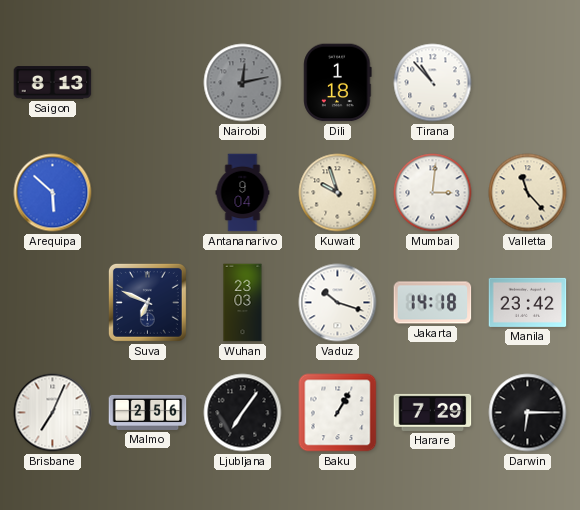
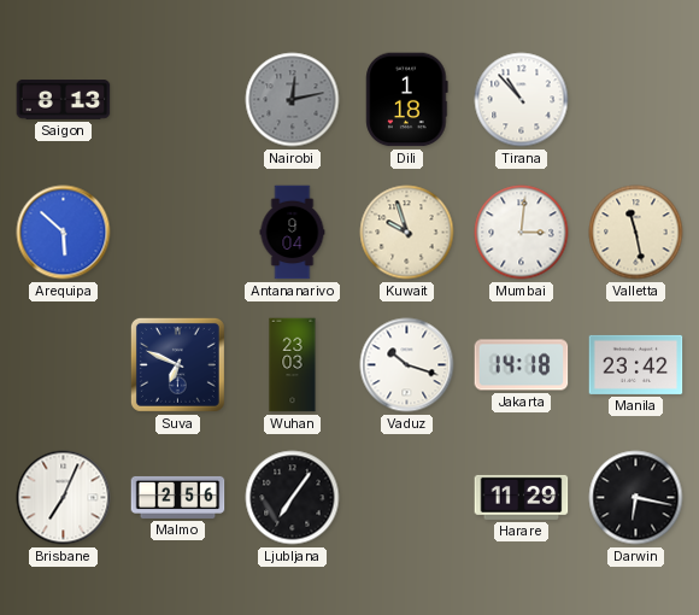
Valletta: 11:23 -> 11:28
Baku: 1:05 -> none
Harare: 7:29 -> 11:29
Darwin: 6:15 -> 6:17
